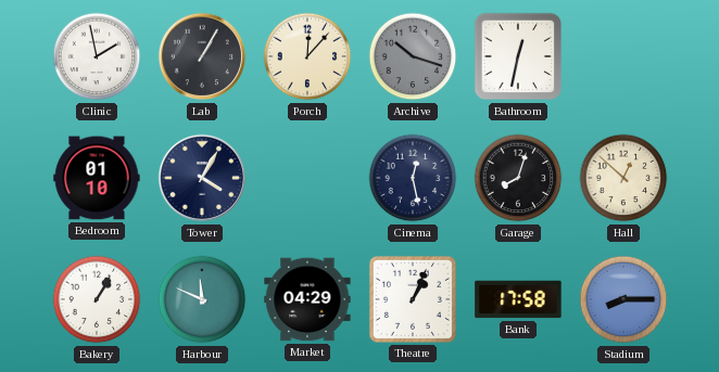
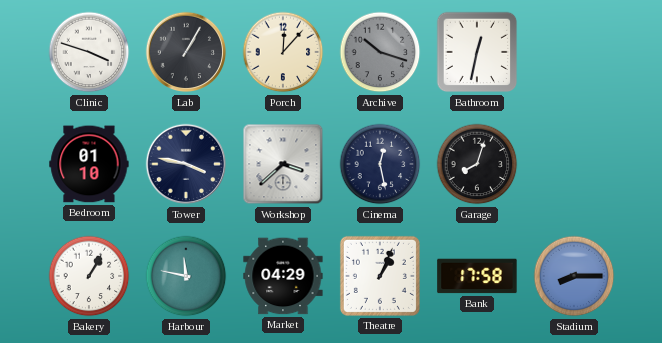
Clinic: 1:58 -> 3:48
Tower: 4:05 -> 3:47
Workshop: none -> 3:38
Hall: 12:52 -> none
Harbour: 11:49 -> 11:47
